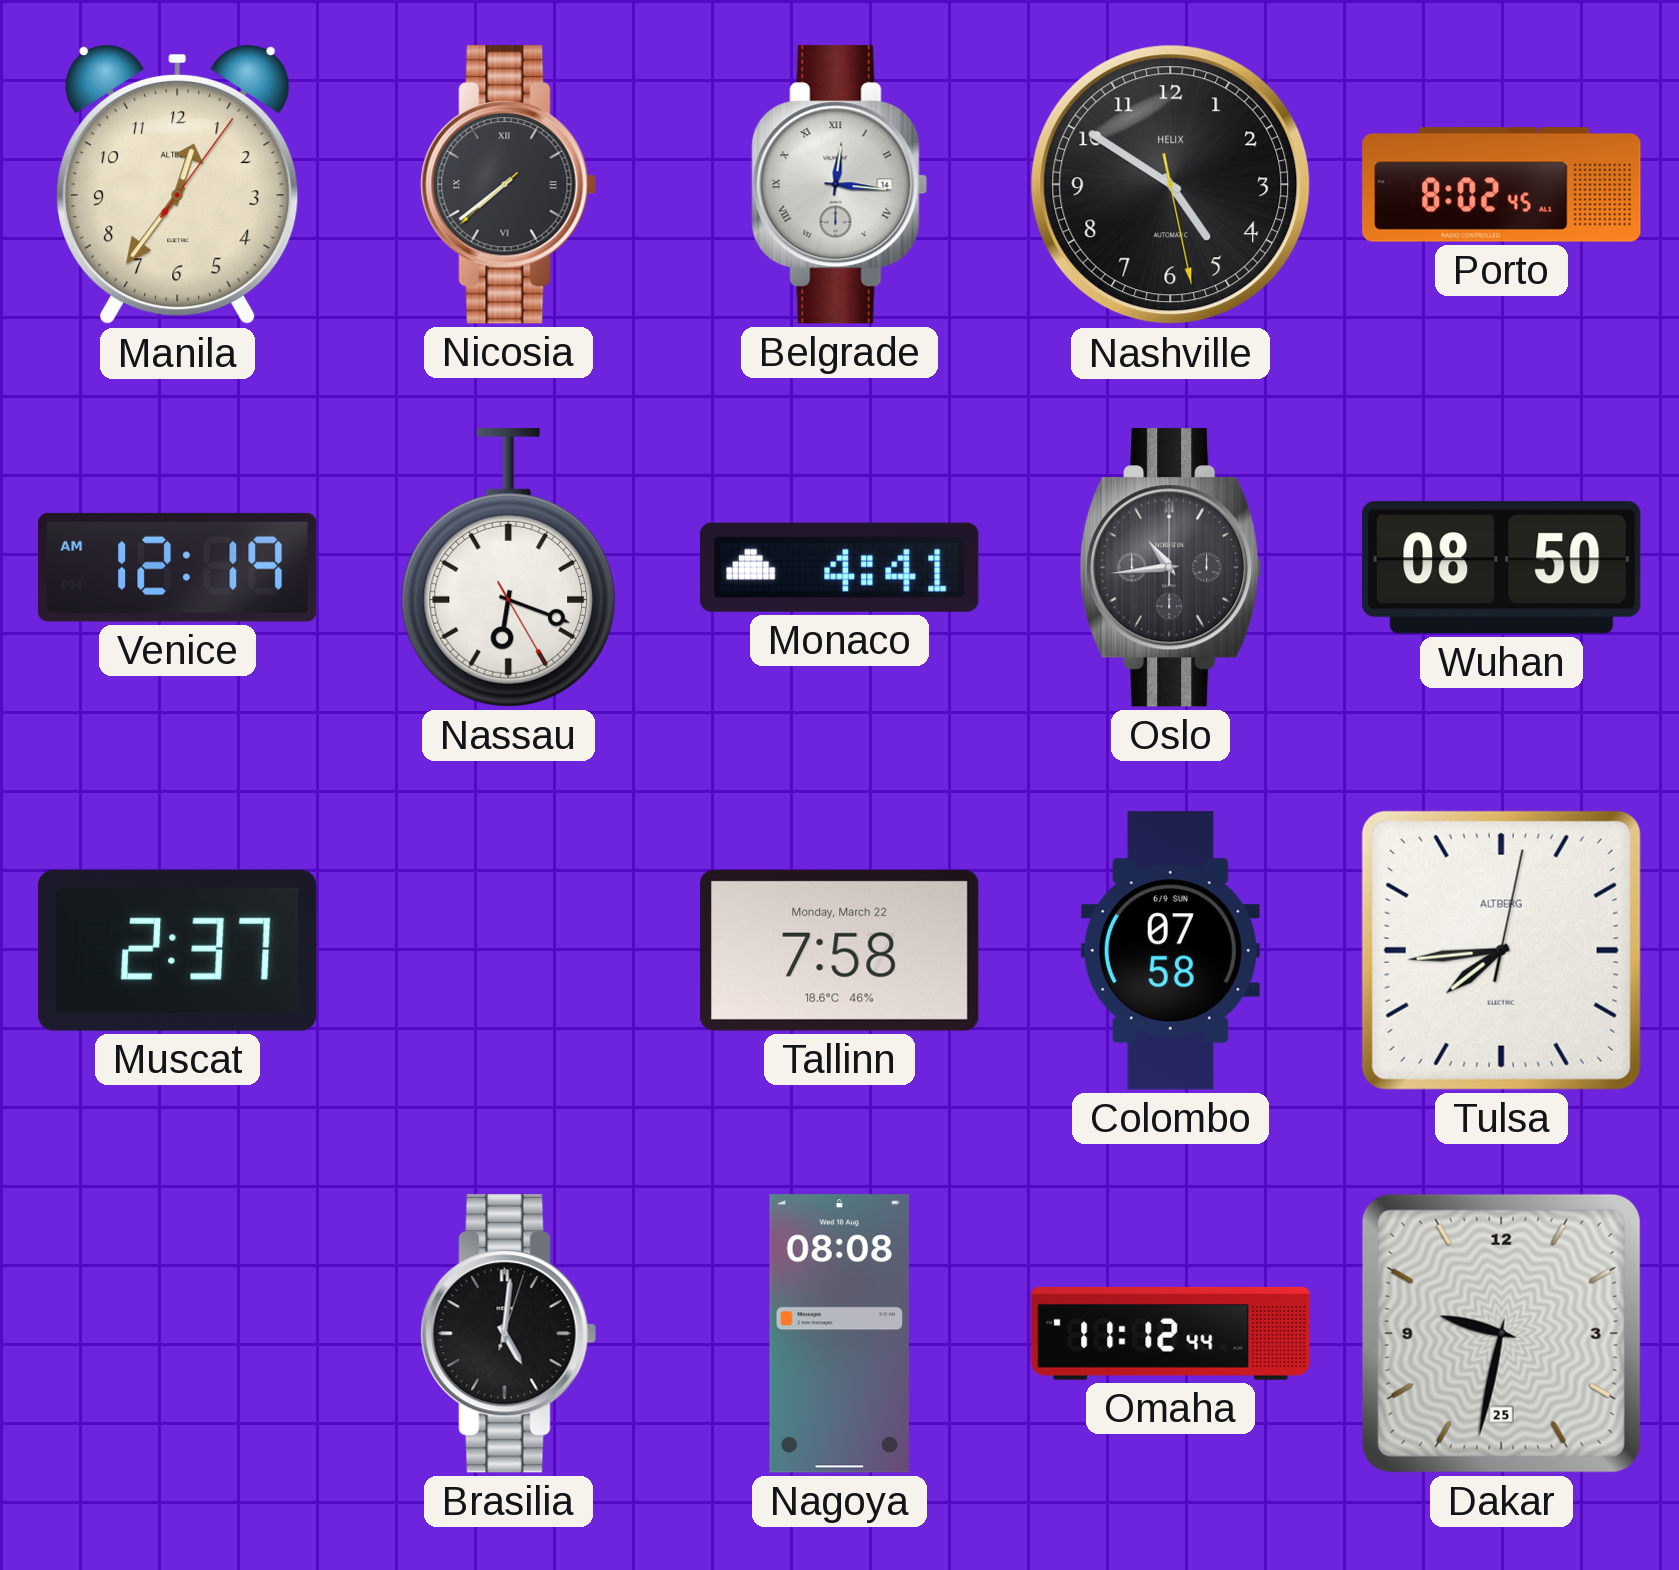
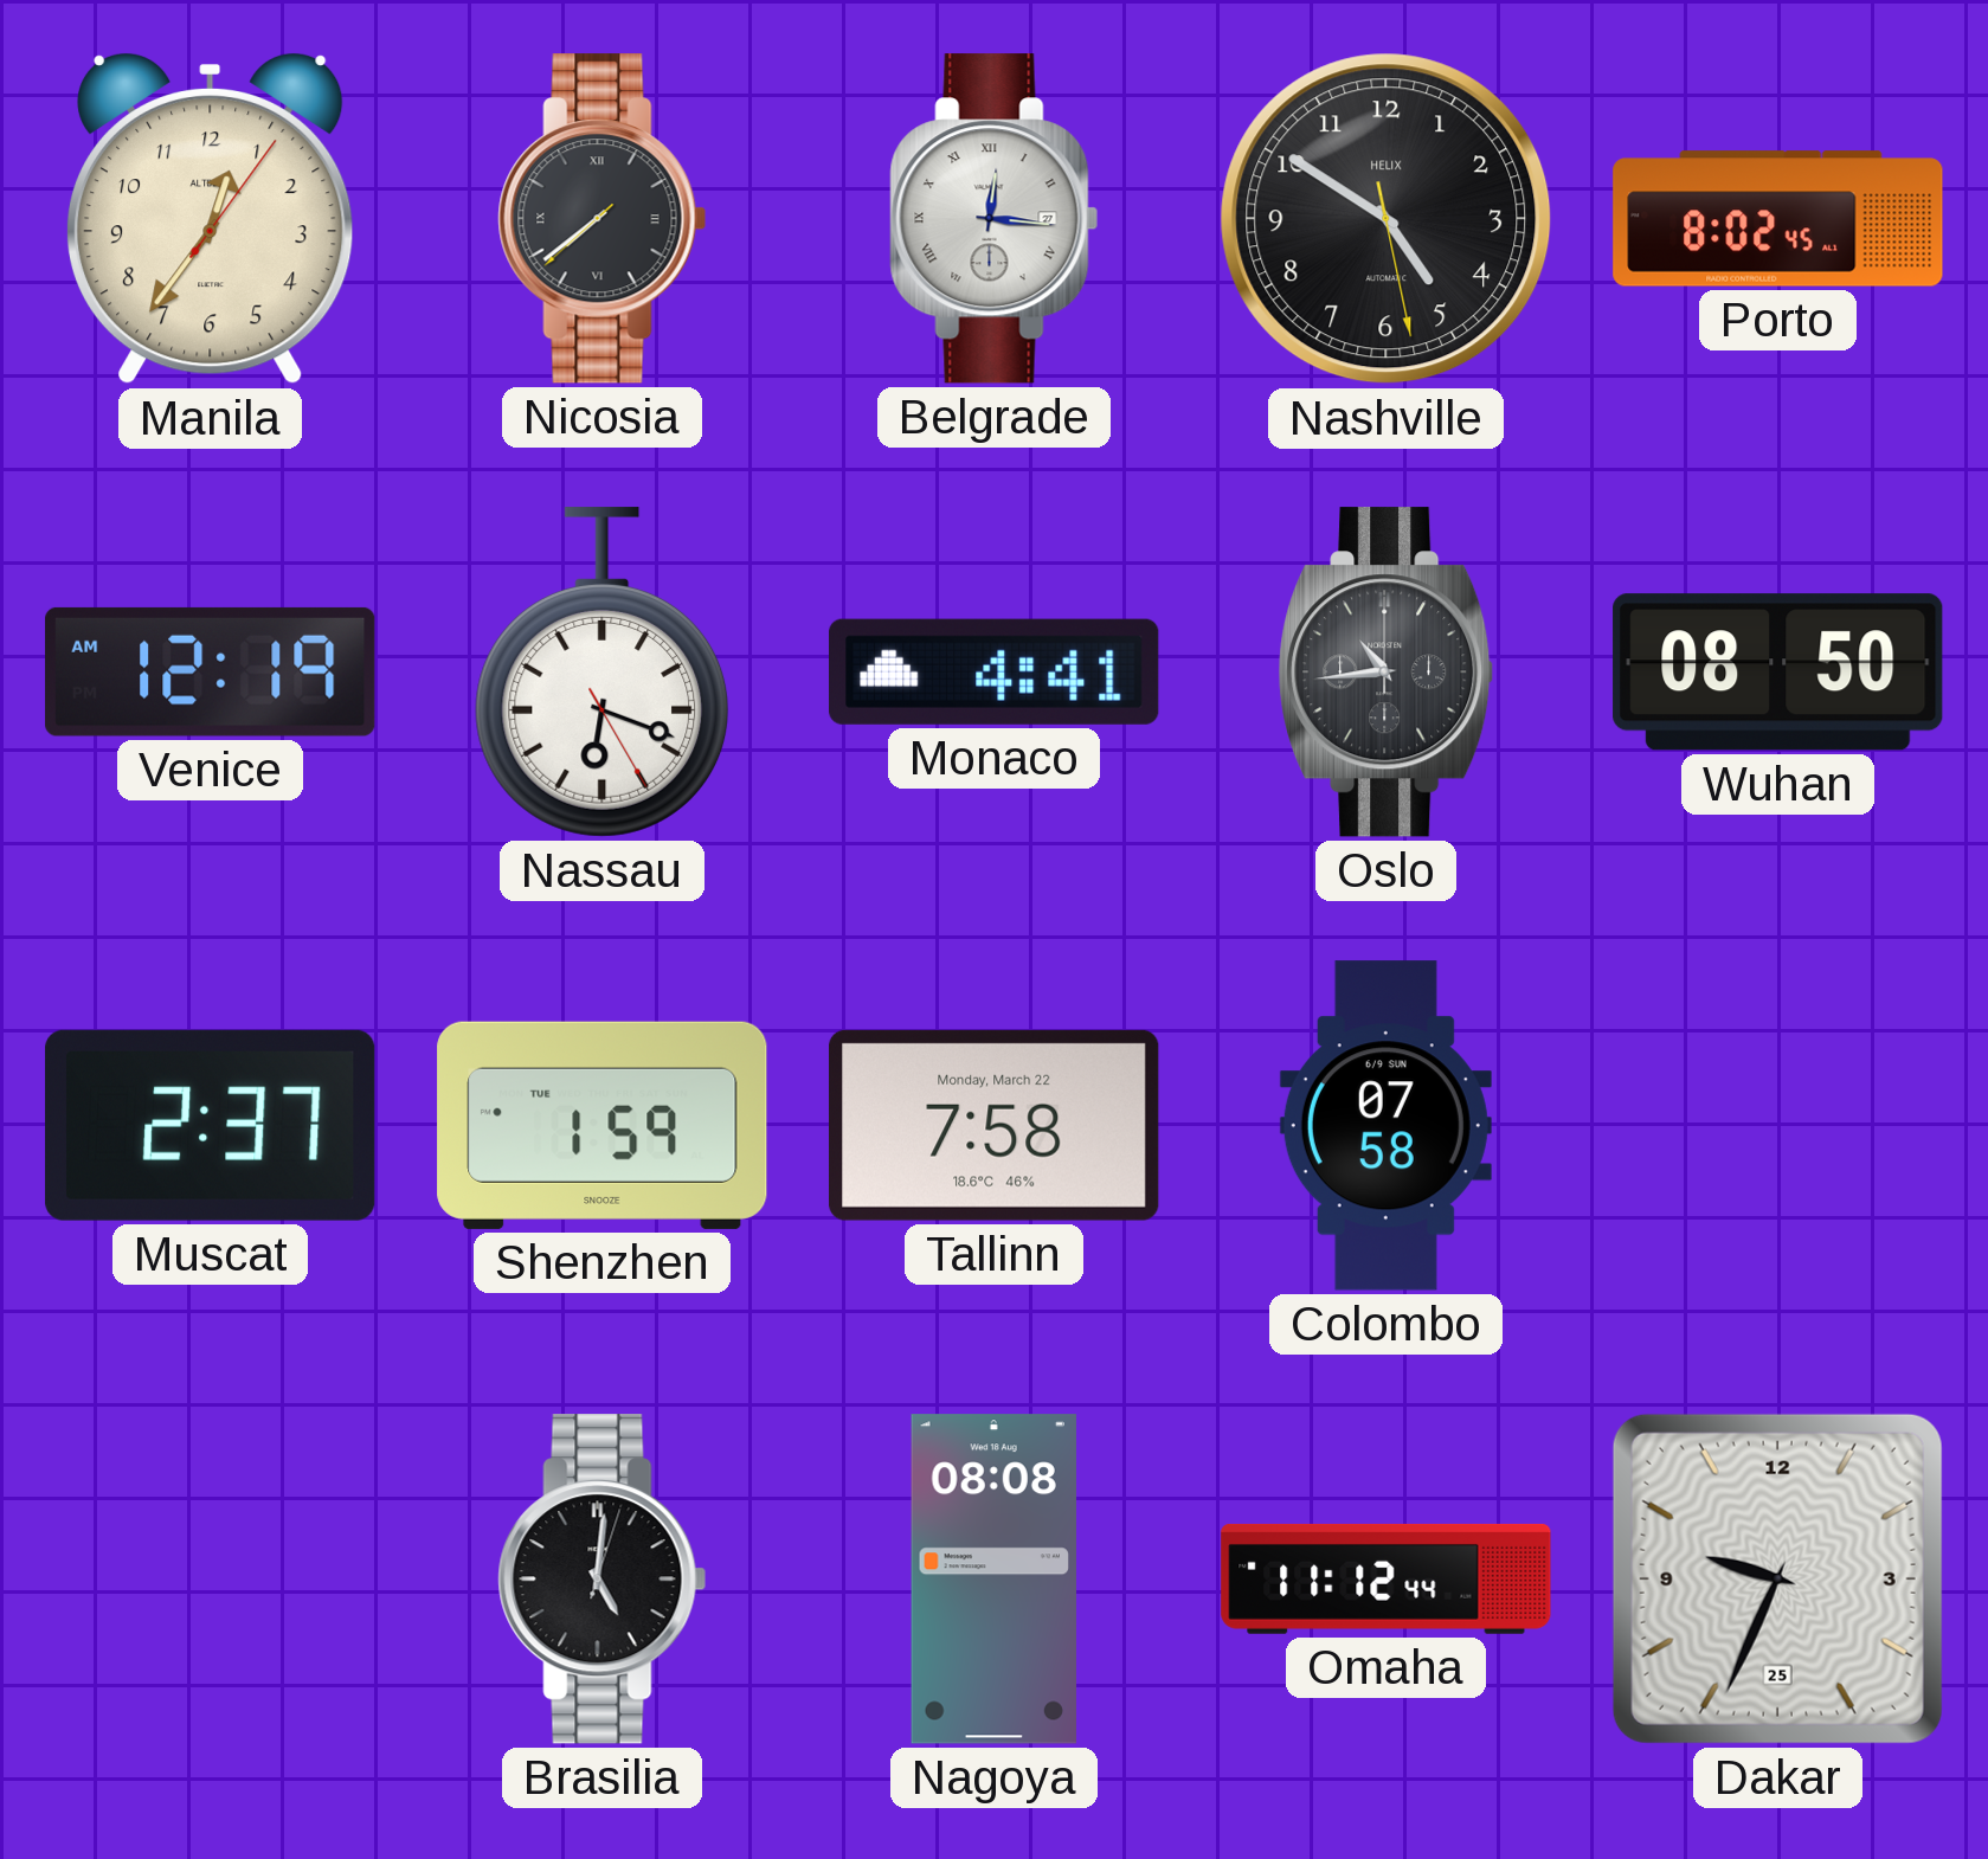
Belgrade date: 14 -> 27
Shenzhen: none -> 1:59
Tulsa: 7:44 -> none
Dakar: 9:32 -> 9:34
